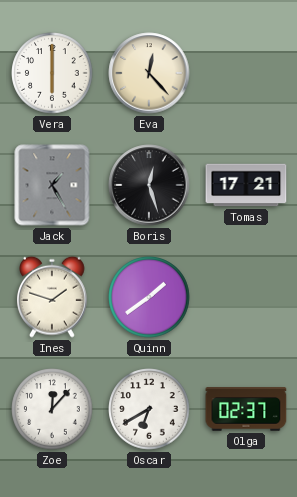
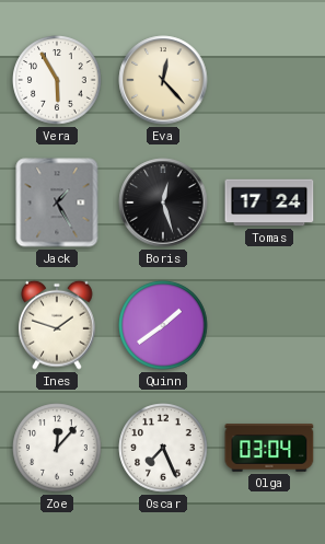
Vera: 6:00 -> 5:55
Tomas: 17:21 -> 17:24
Oscar: 6:40 -> 7:26
Olga: 02:37 -> 03:04
